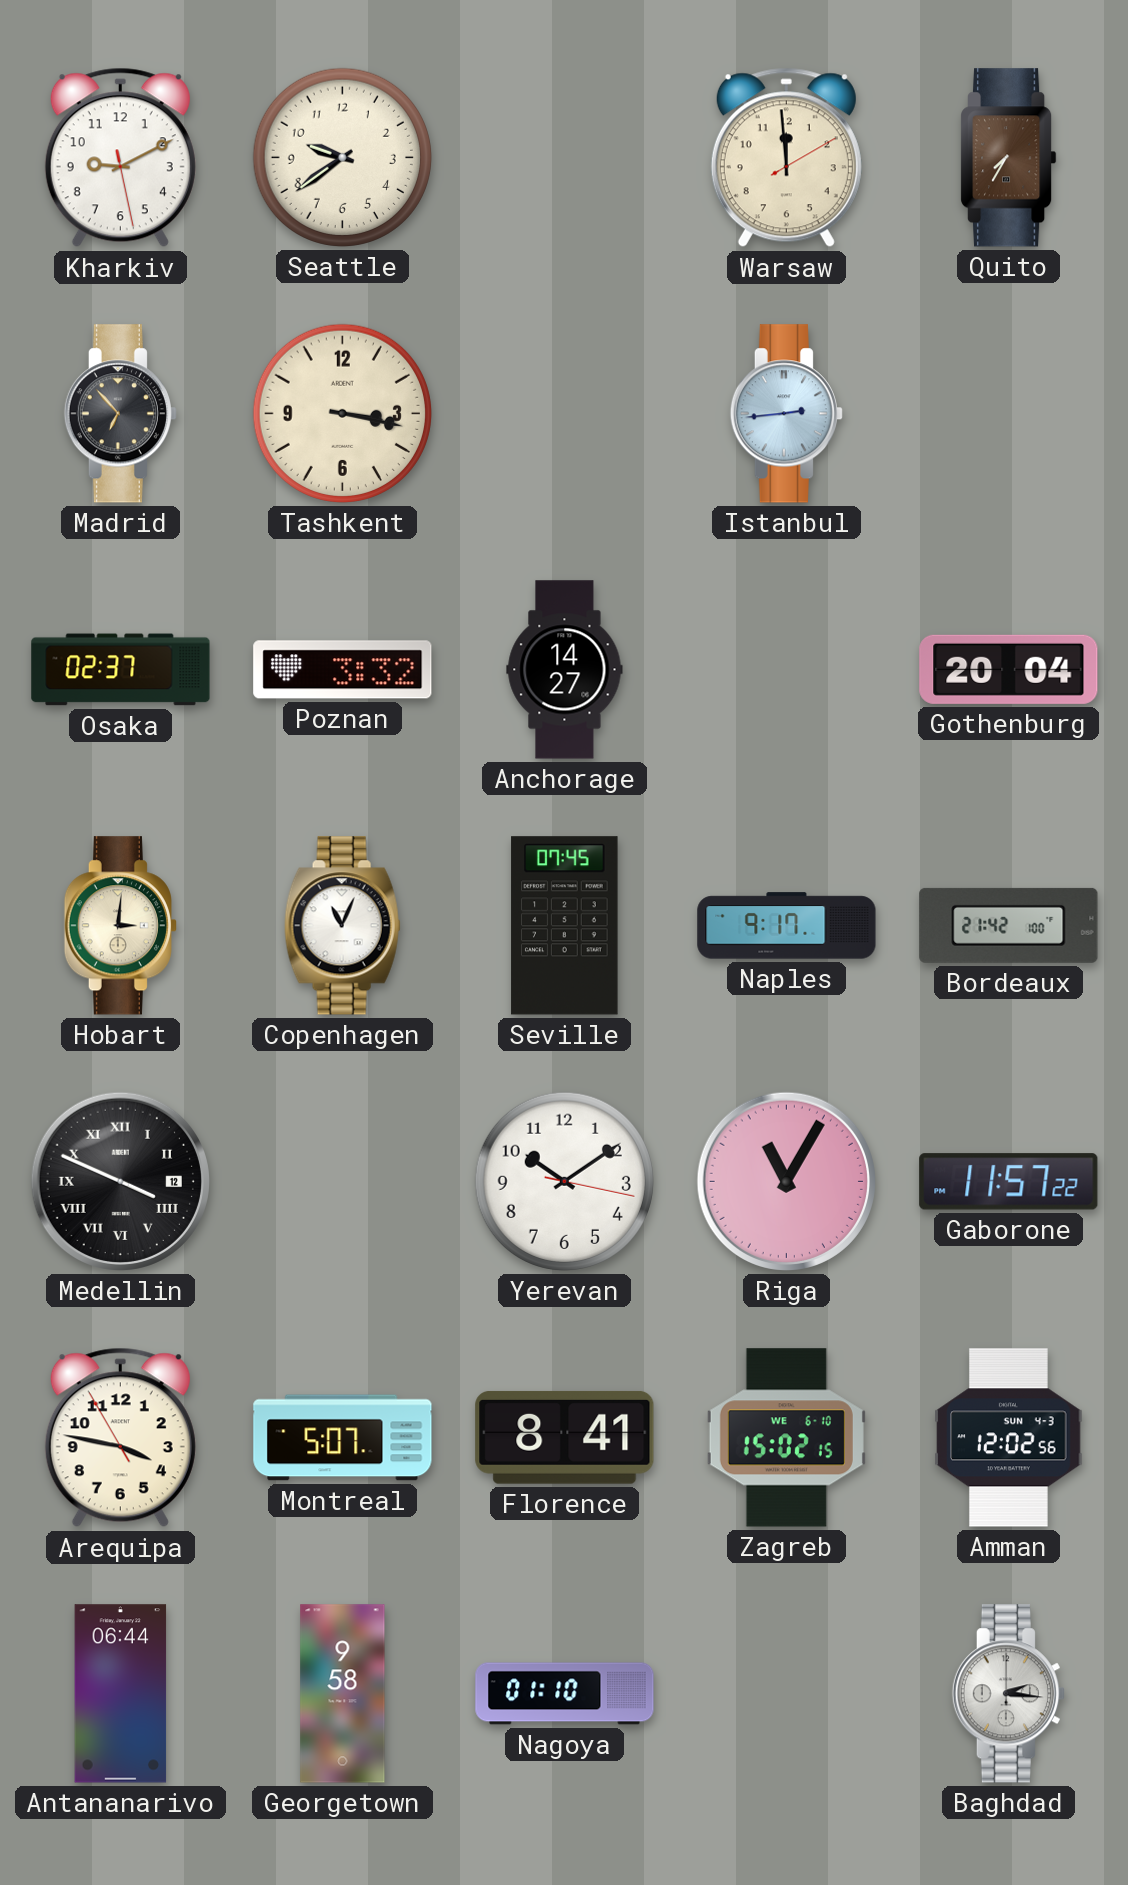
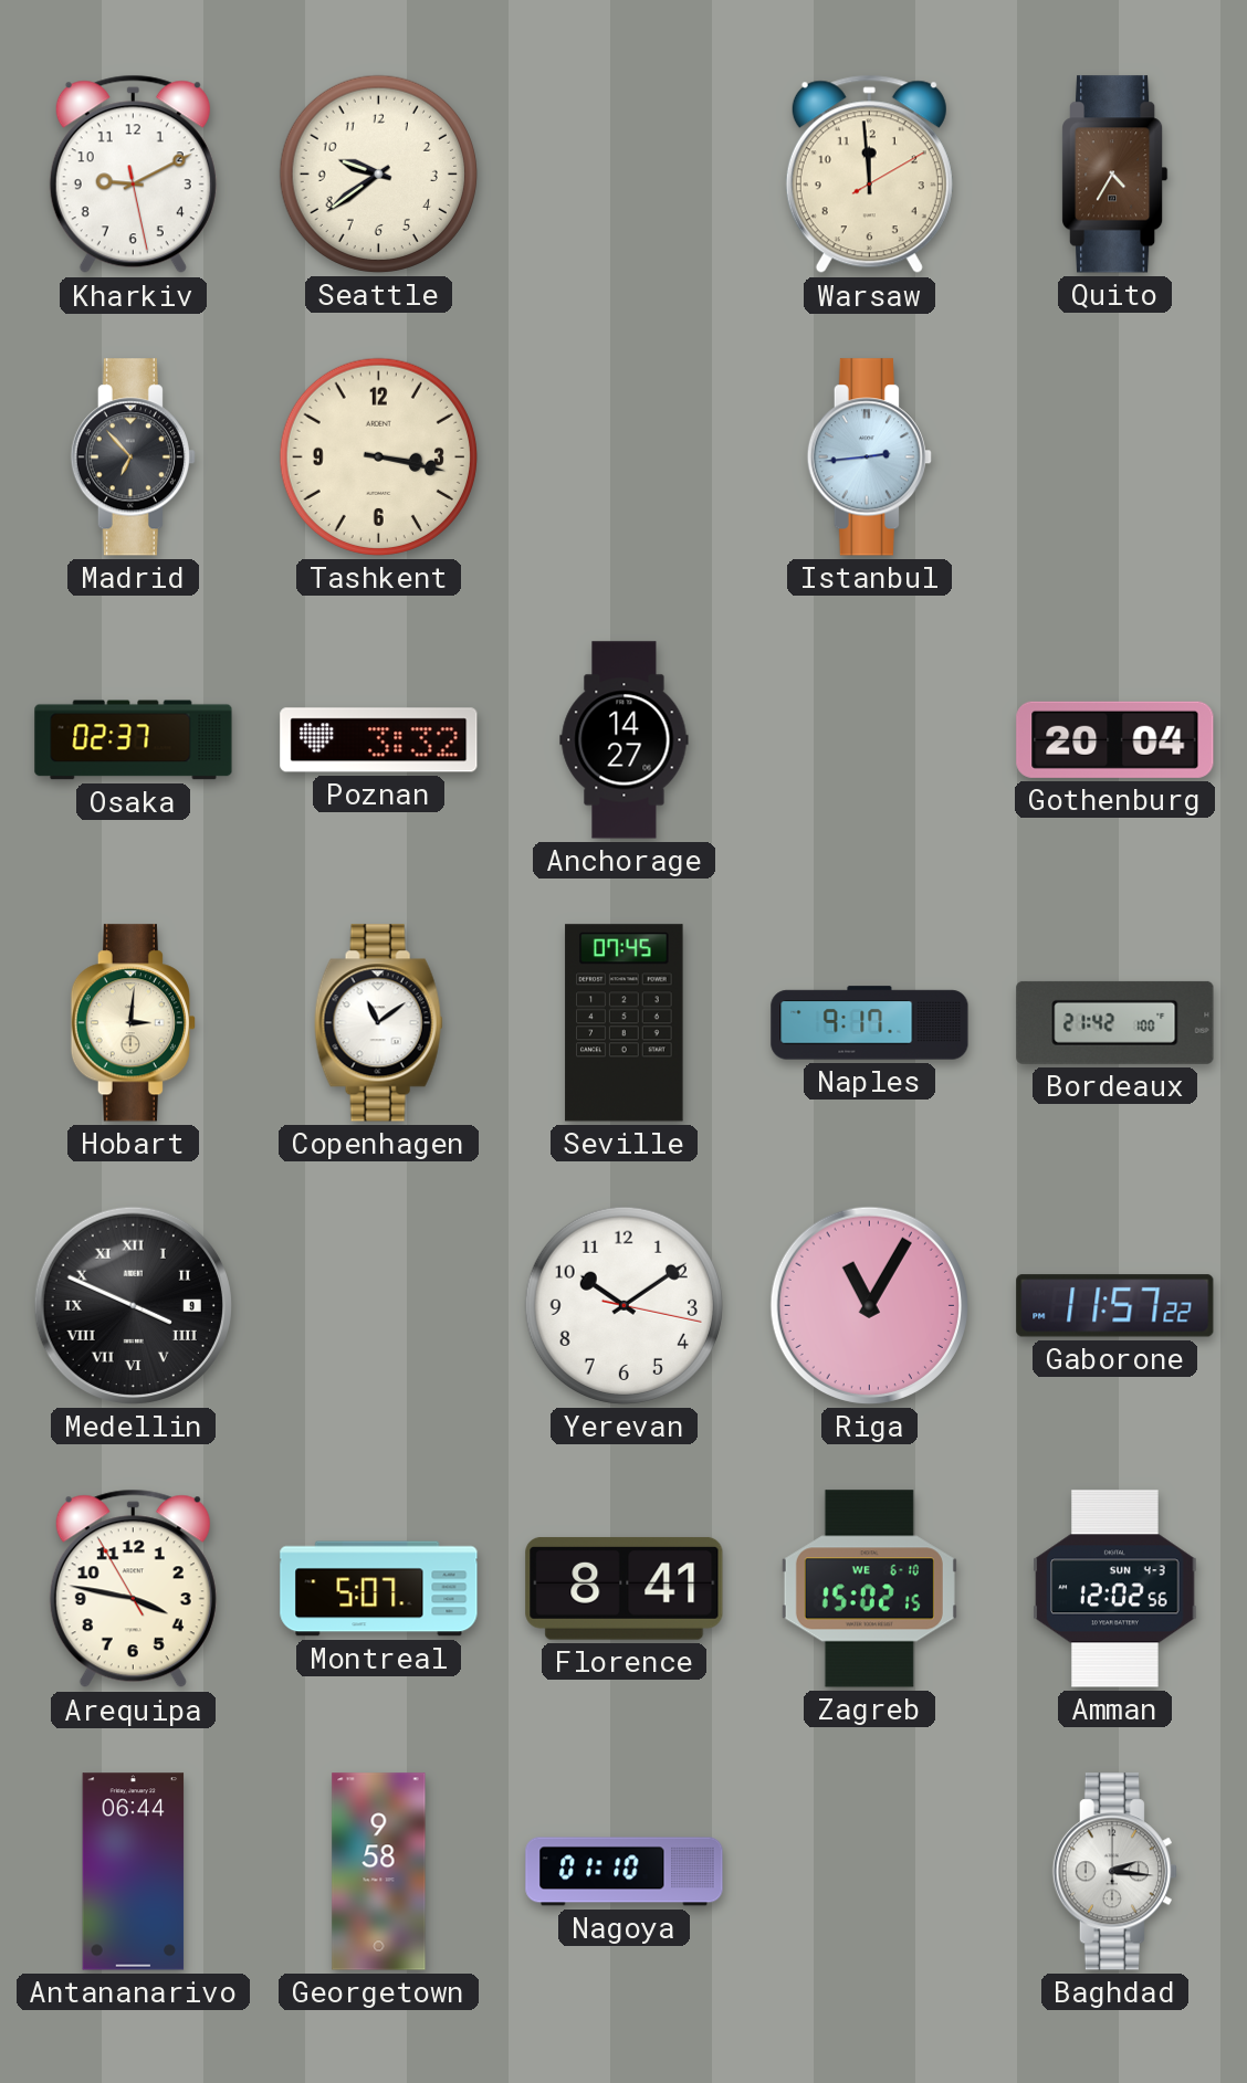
Quito: 7:35 -> 4:35
Copenhagen: 11:04 -> 11:09
Medellin date: 12 -> 9
